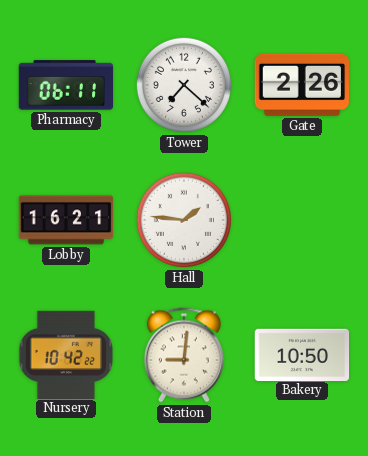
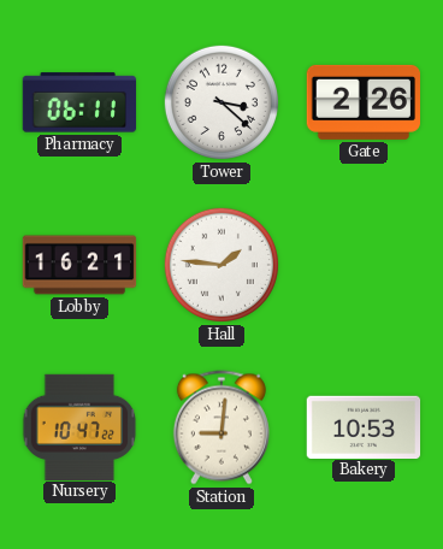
Tower: 7:22 -> 3:22
Nursery: 10:42 -> 10:47
Bakery: 10:50 -> 10:53
